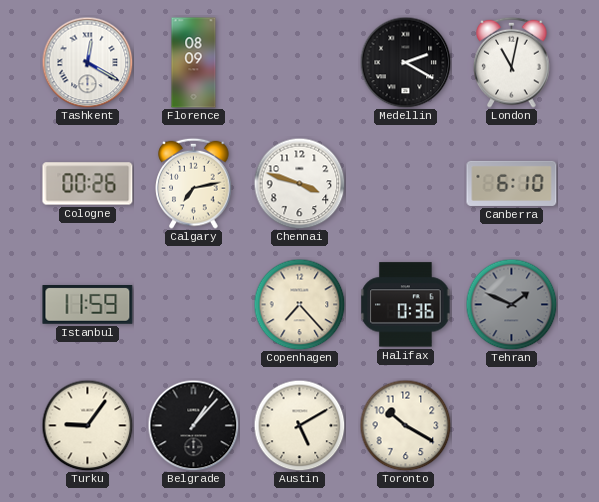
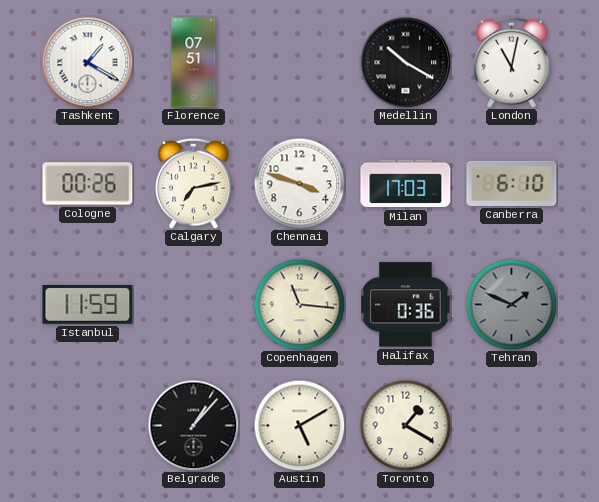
Tashkent: 12:20 -> 1:20
Florence: 08:09 -> 07:51
Medellin: 2:20 -> 10:20
Milan: none -> 17:03
Copenhagen: 7:23 -> 11:16
Turku: 9:06 -> none
Toronto: 10:20 -> 1:20
